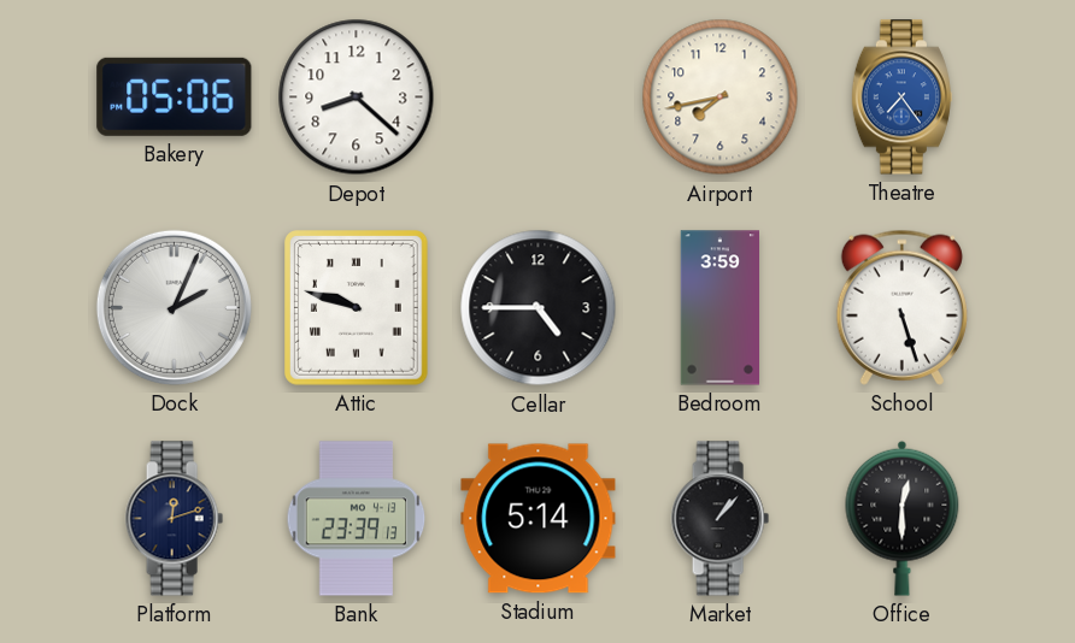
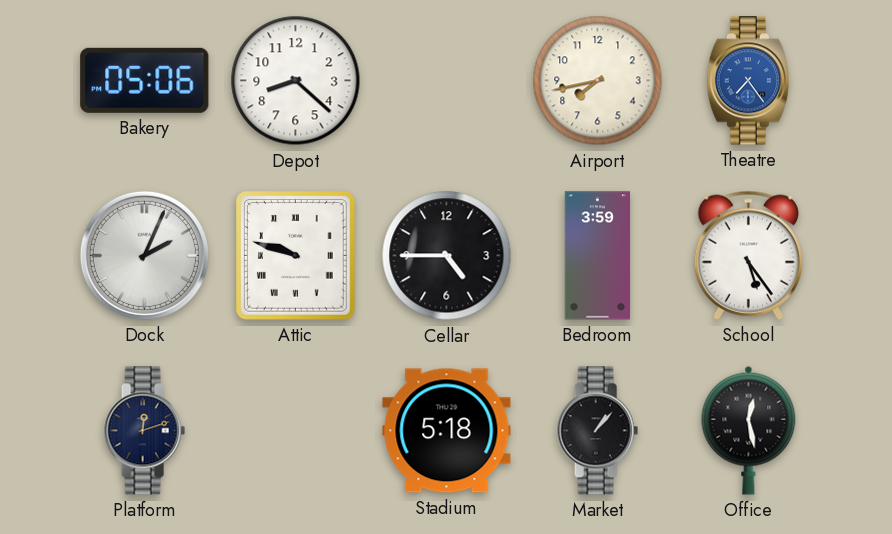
School: 5:27 -> 5:24
Bank: 23:39 -> none
Stadium: 5:14 -> 5:18
Office: 12:30 -> 12:28
